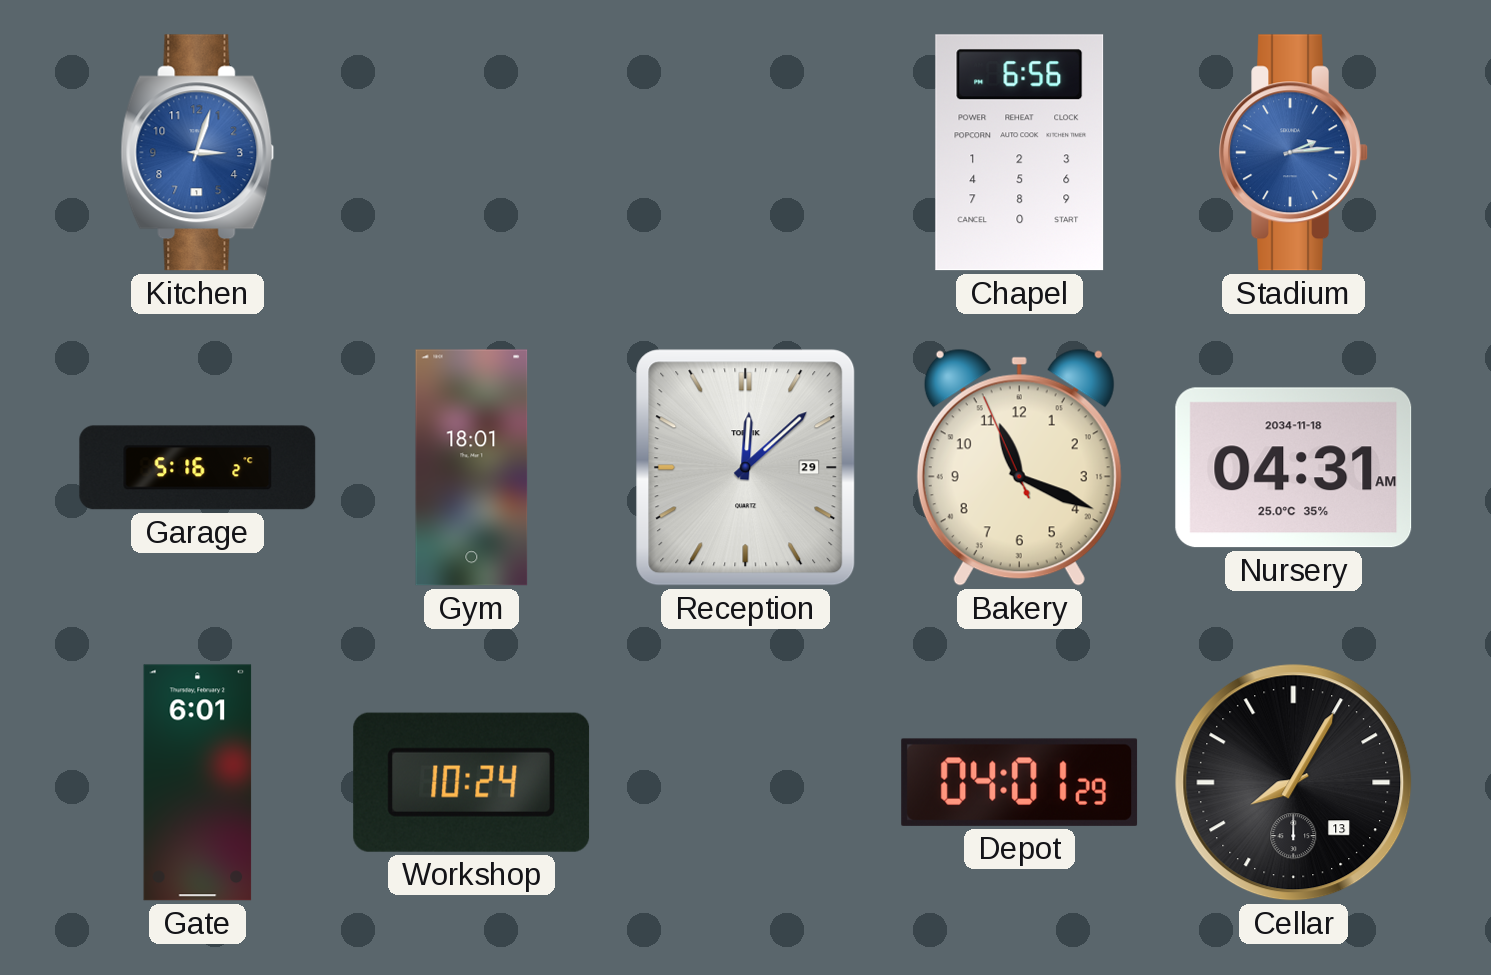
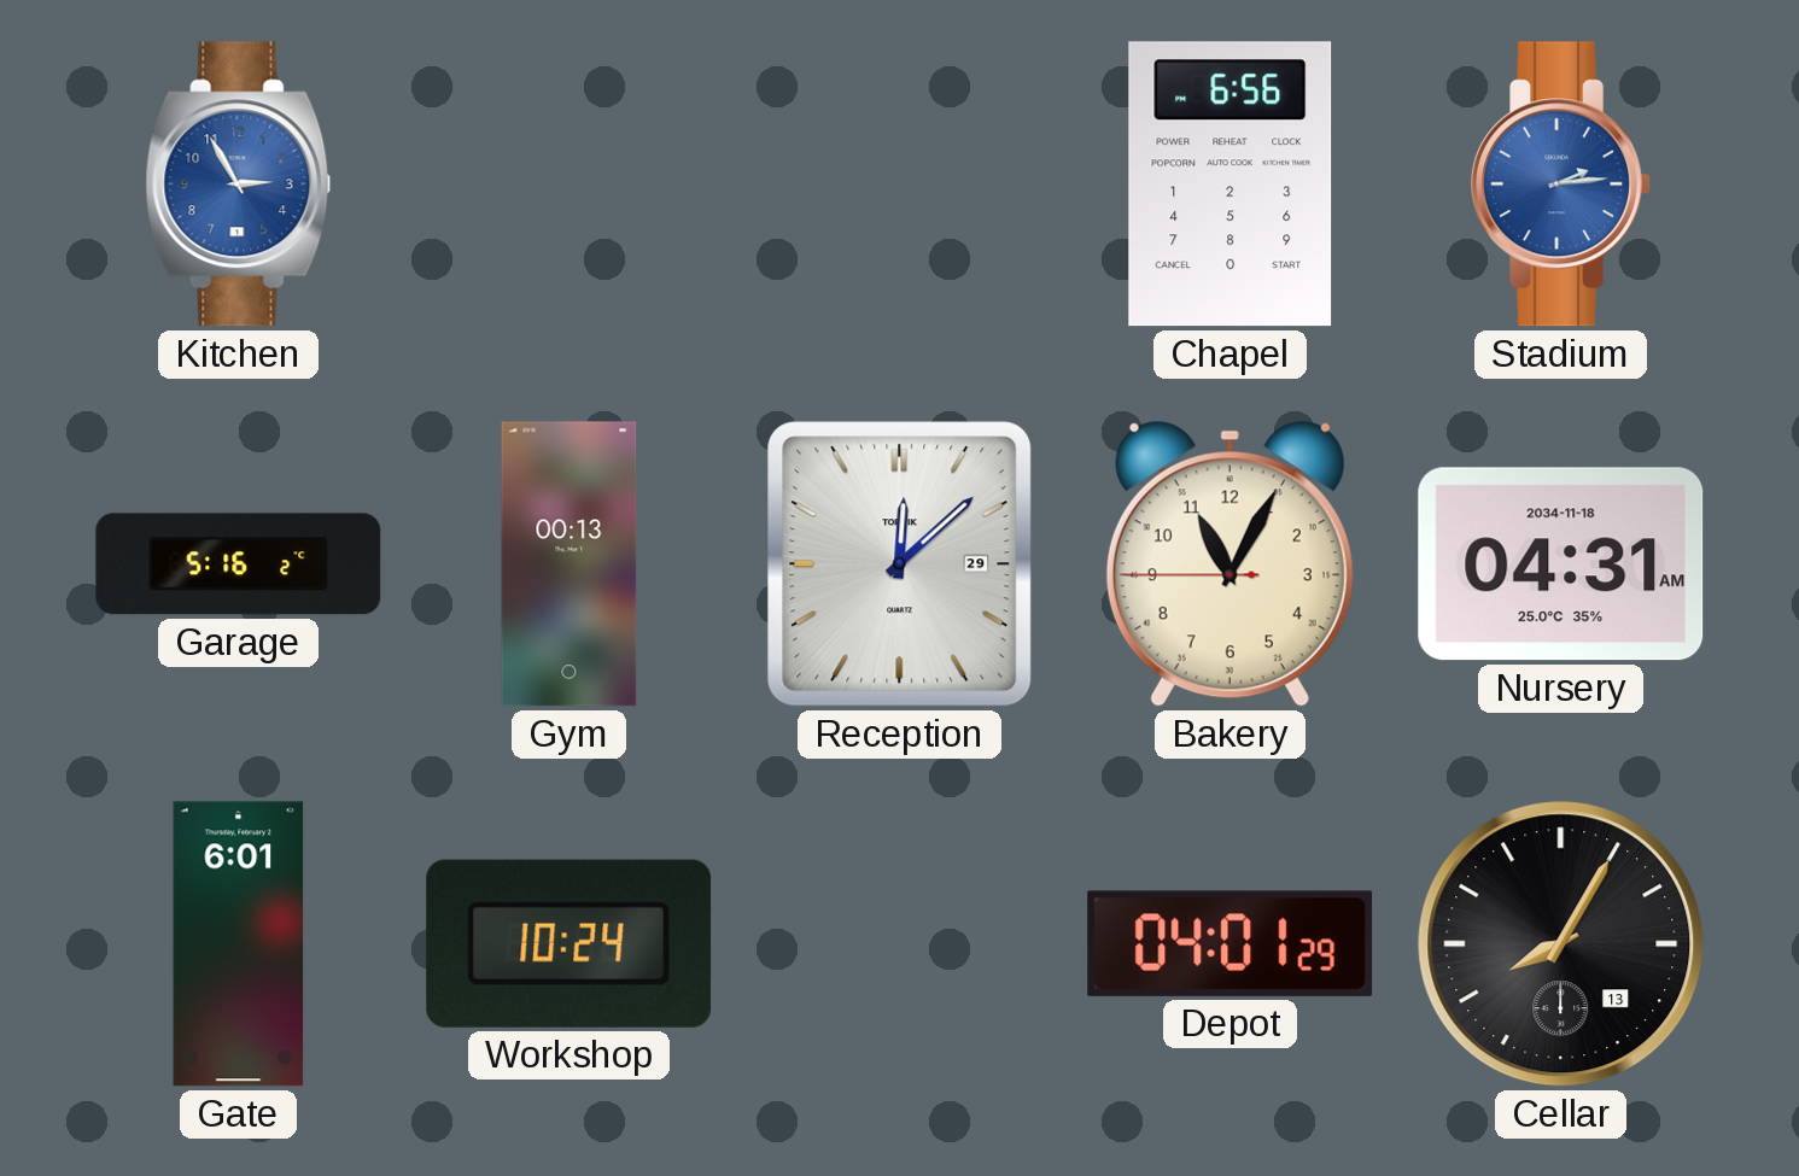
Kitchen: 3:03 -> 2:55
Gym: 18:01 -> 00:13
Bakery: 11:18 -> 11:04
